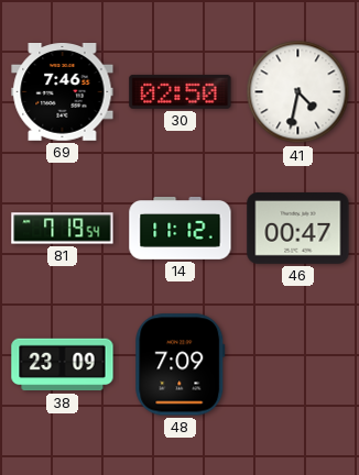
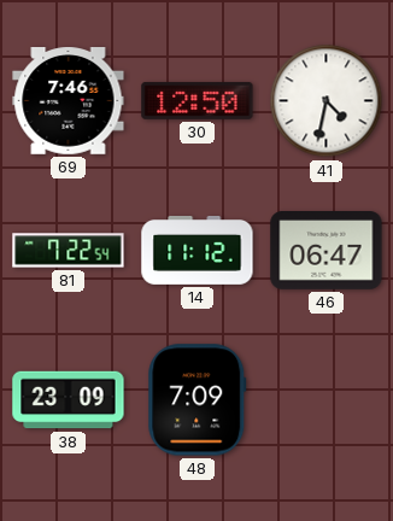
30: 02:50 -> 12:50
81: 7:19 -> 7:22
46: 00:47 -> 06:47
